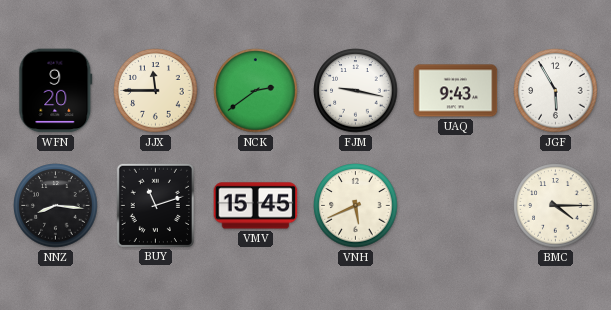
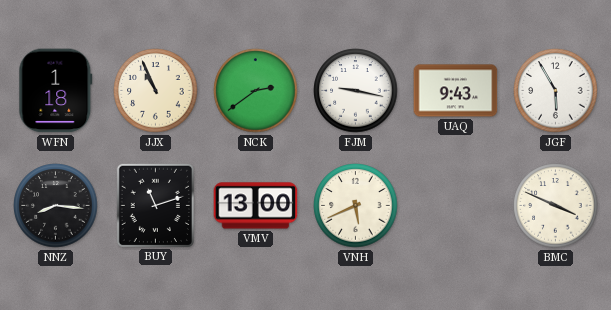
WFN: 9:20 -> 1:18
JJX: 11:45 -> 10:56
VMV: 15:45 -> 13:00
BMC: 4:15 -> 3:49
